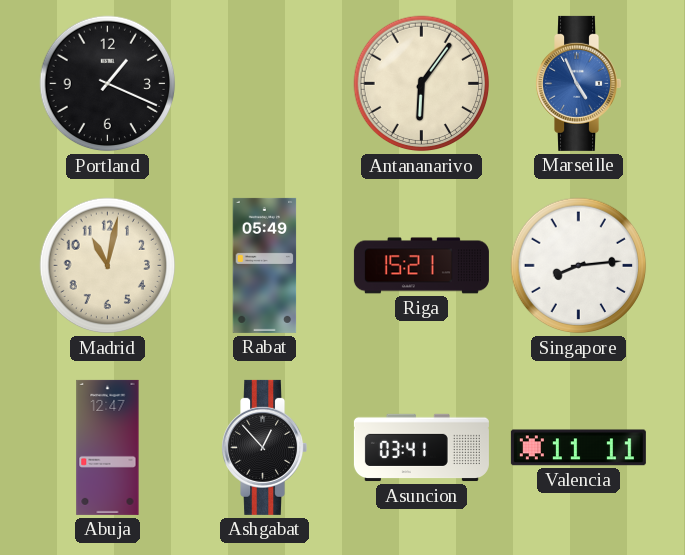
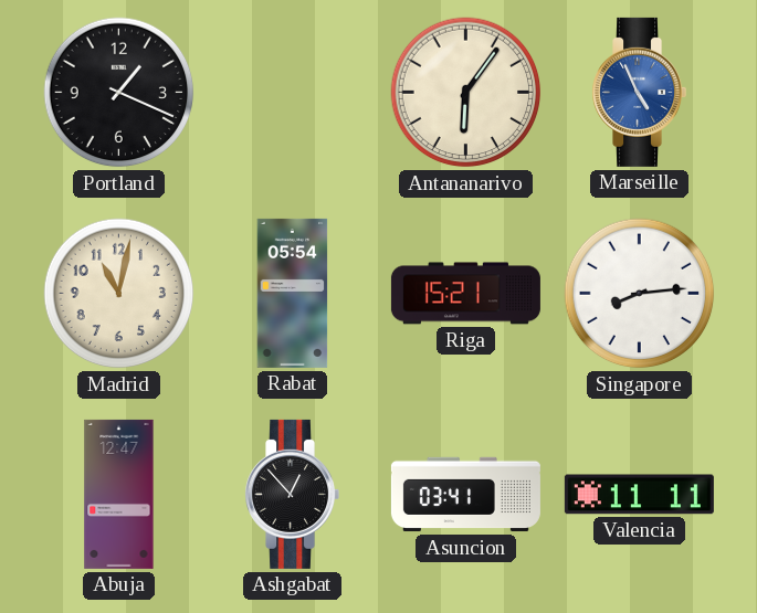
Rabat: 05:49 -> 05:54
